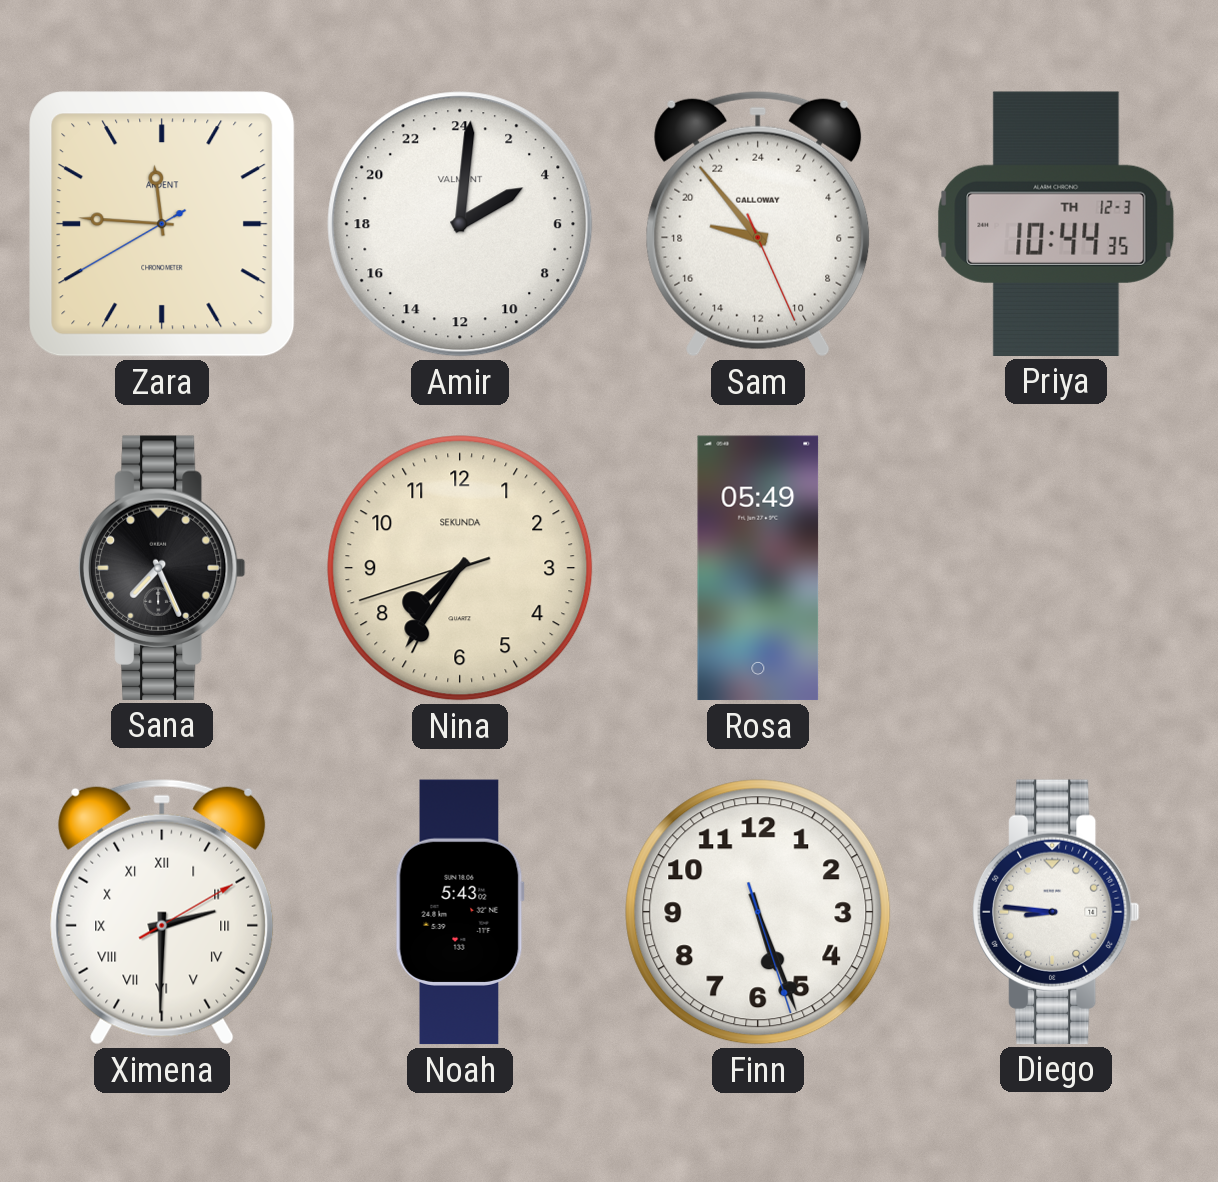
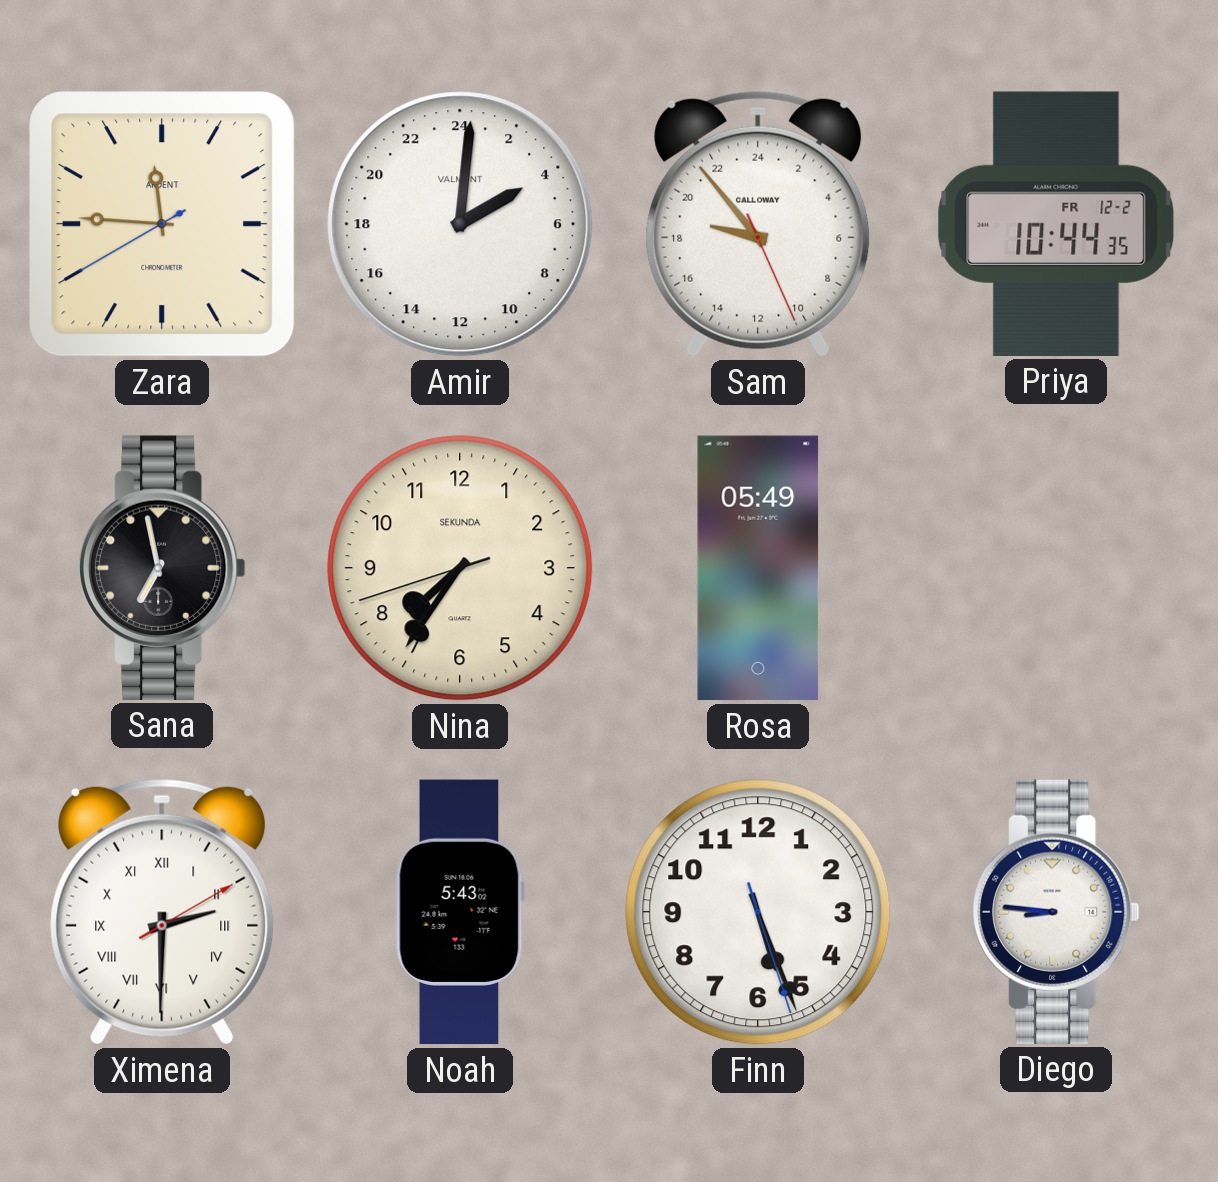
Priya date: TH 12-3 -> FR 12-2
Sana: 7:26 -> 6:58
